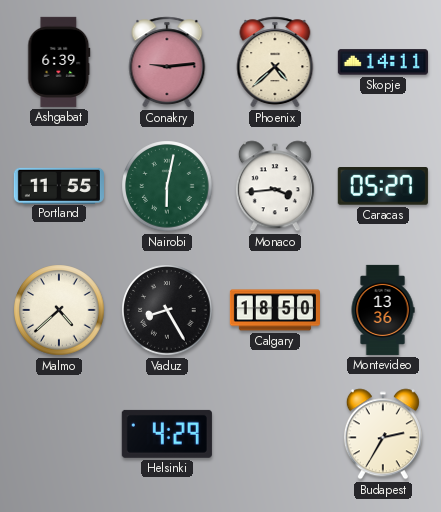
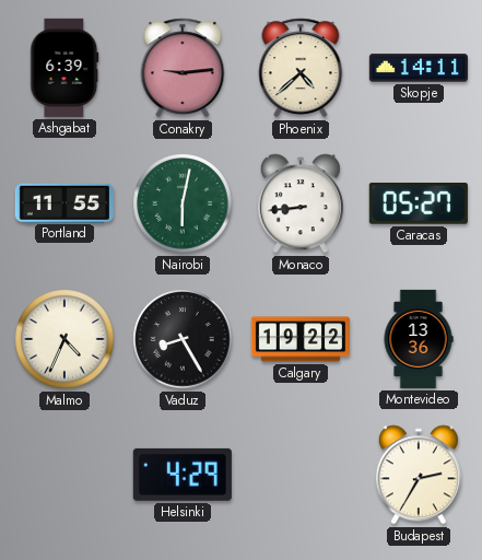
Monaco: 3:44 -> 8:44
Malmo: 4:38 -> 4:34
Calgary: 18:50 -> 19:22
